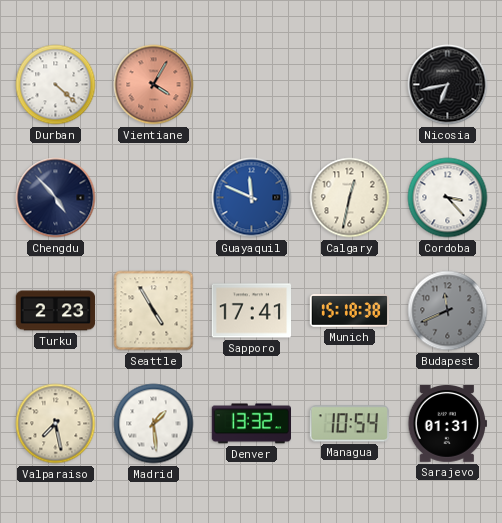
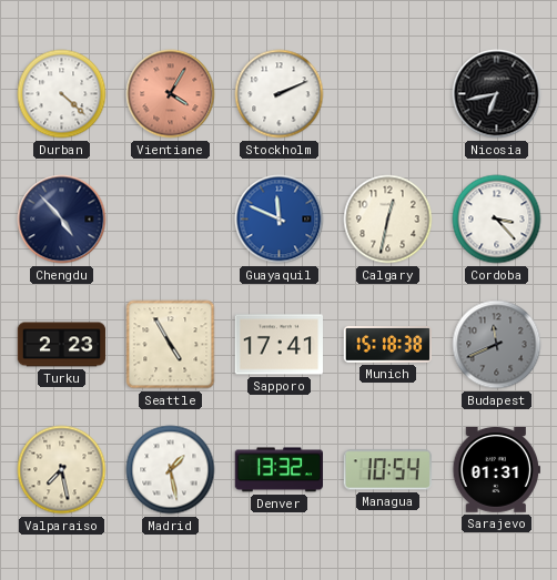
Stockholm: none -> 2:11
Madrid: 1:29 -> 1:28
